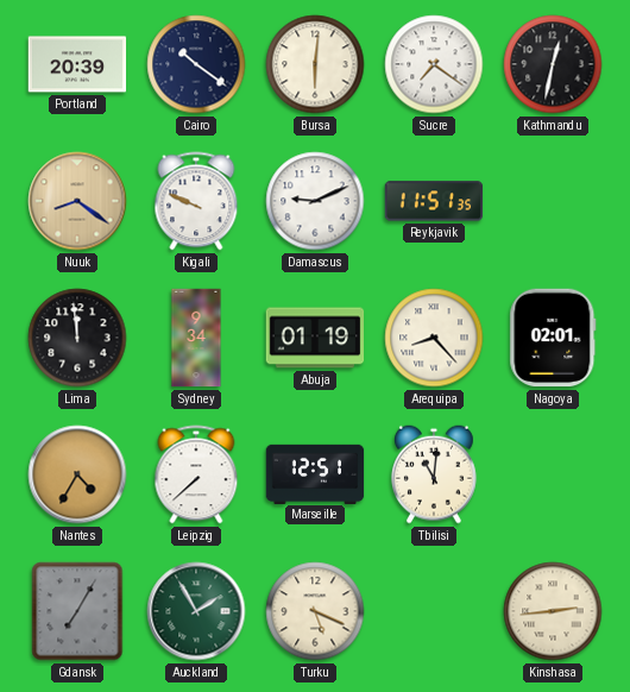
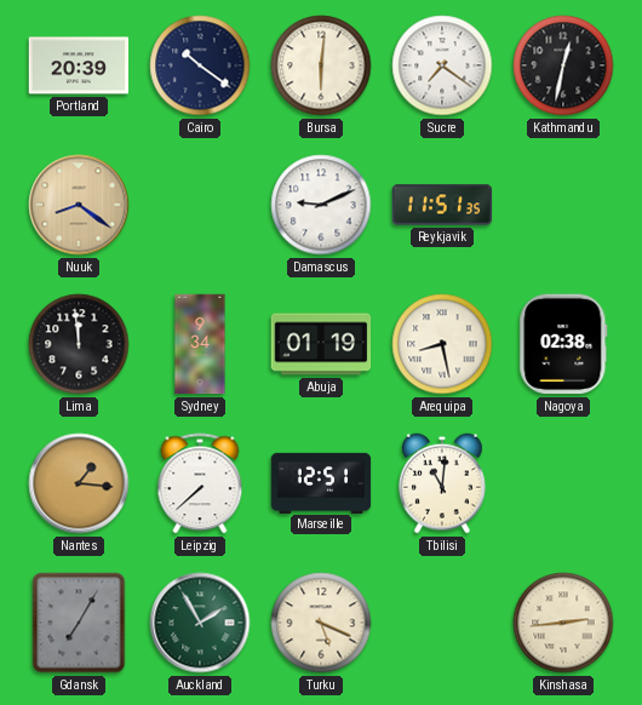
Kigali: 9:49 -> none
Arequipa: 8:23 -> 8:28
Nagoya: 02:01 -> 02:38
Nantes: 4:35 -> 1:16
